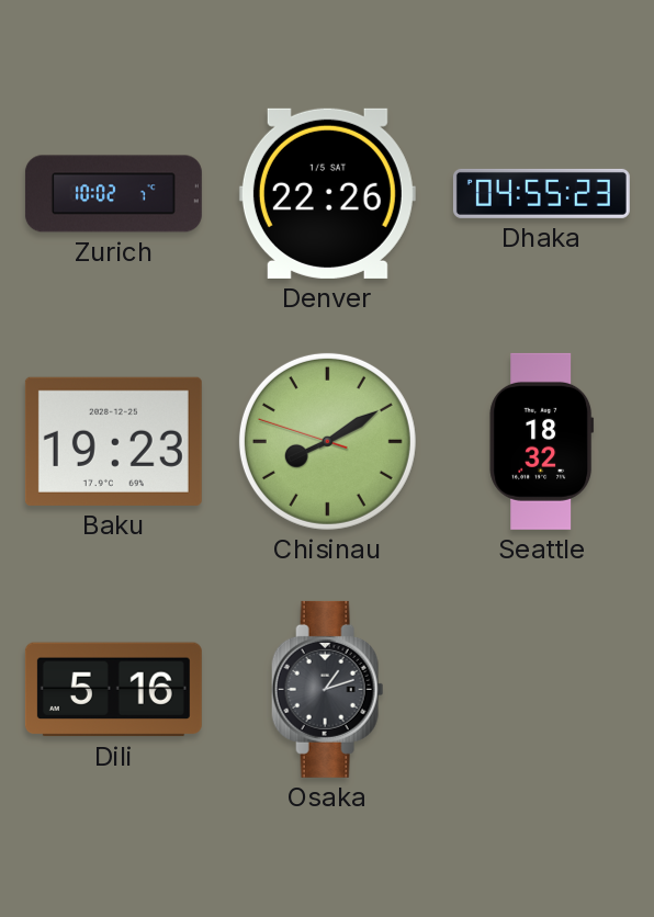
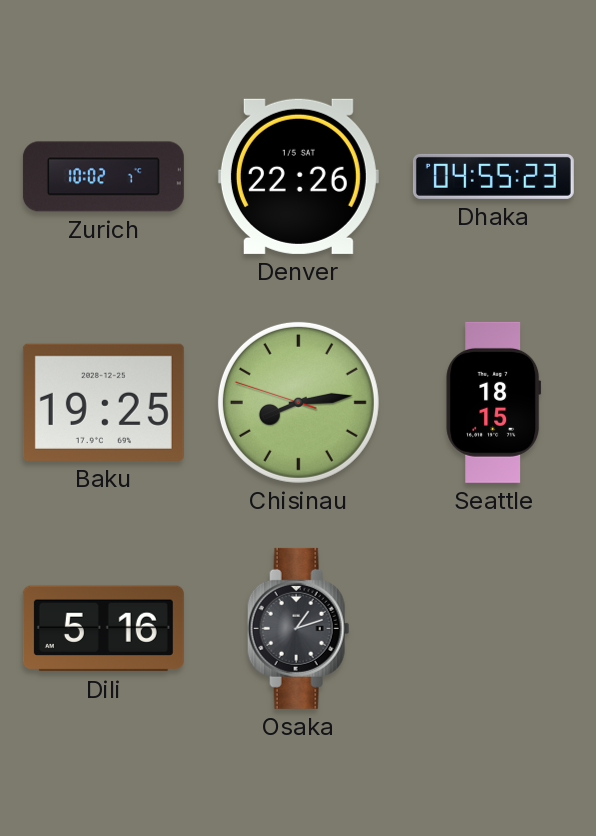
Baku: 19:23 -> 19:25
Chisinau: 8:09 -> 8:13
Seattle: 18:32 -> 18:15
